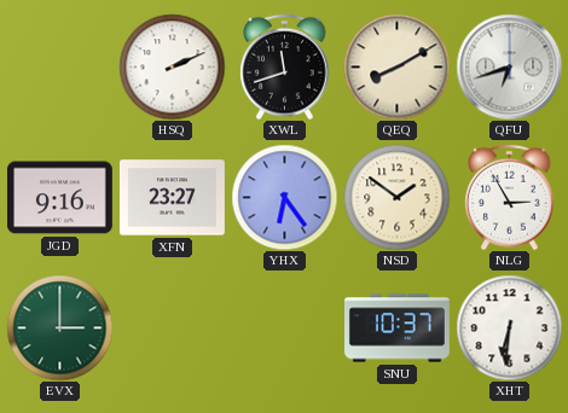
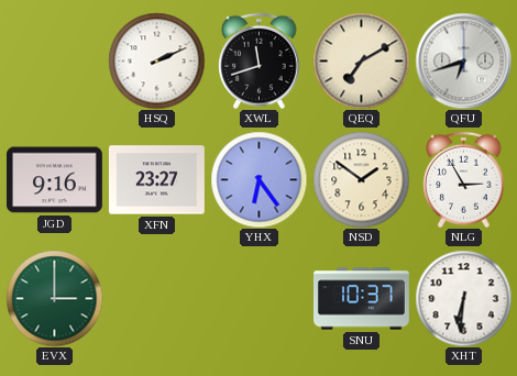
QEQ: 8:10 -> 7:10
